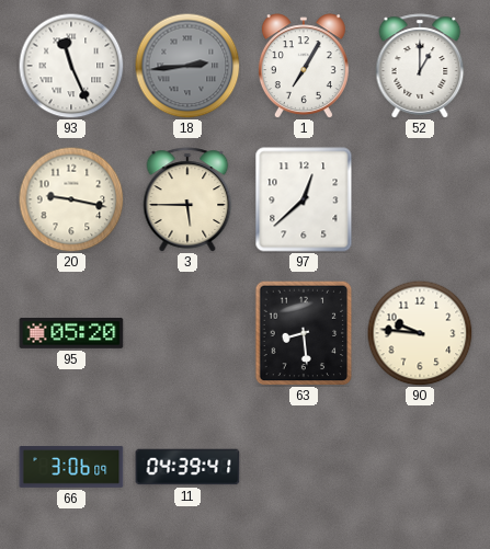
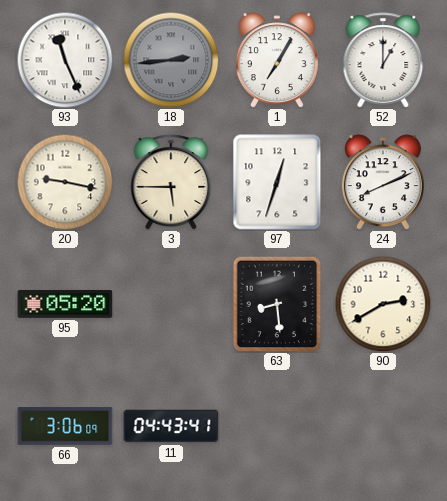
97: 12:38 -> 12:33
24: none -> 8:11
90: 9:46 -> 2:40
11: 04:39 -> 04:43
